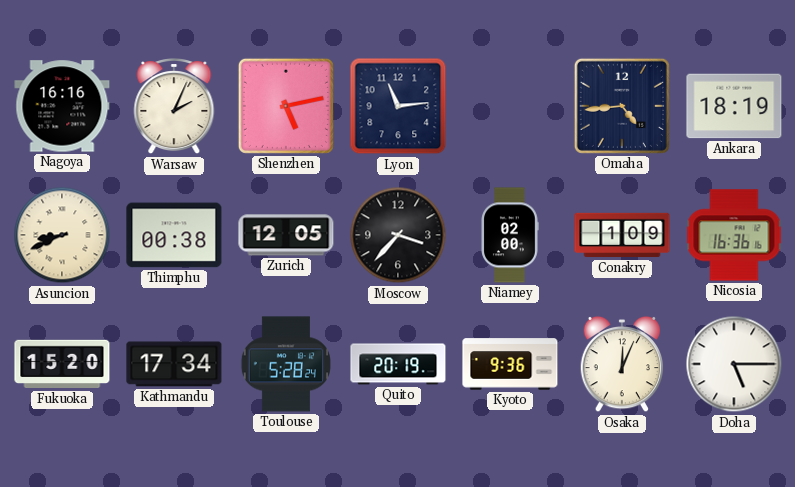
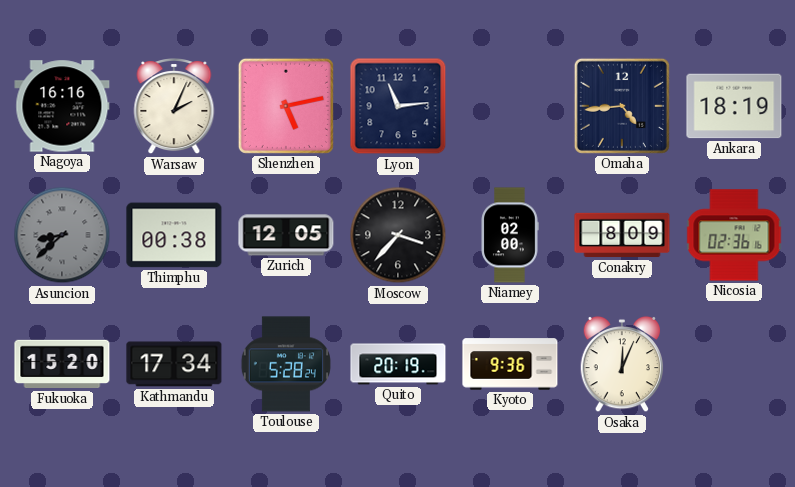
Asuncion: 8:41 -> 8:38
Asuncion dial: cream -> grey
Conakry: 1:09 -> 8:09
Nicosia: 16:36 -> 02:36
Doha: 5:15 -> none
